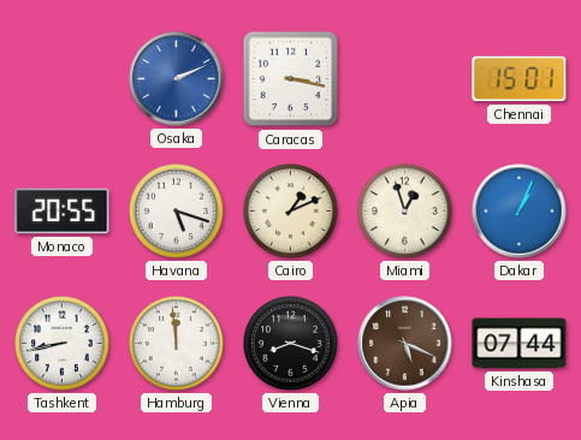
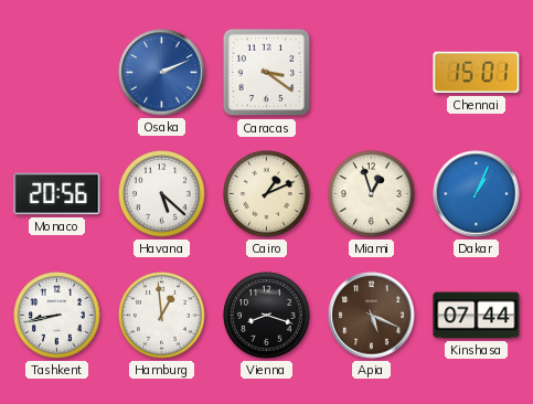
Caracas: 3:17 -> 3:21
Monaco: 20:55 -> 20:56
Havana: 5:18 -> 5:22
Hamburg: 11:59 -> 12:59
